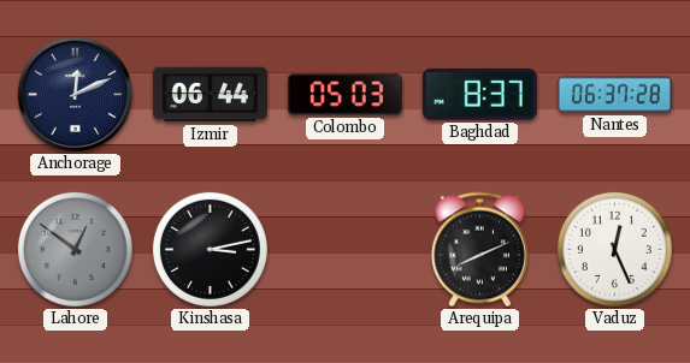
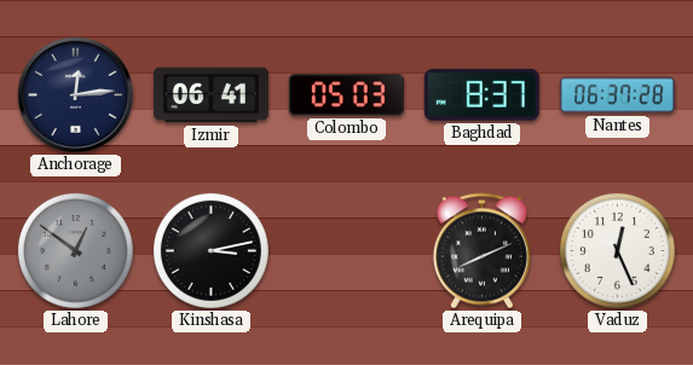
Anchorage: 12:11 -> 12:14
Izmir: 06:44 -> 06:41
